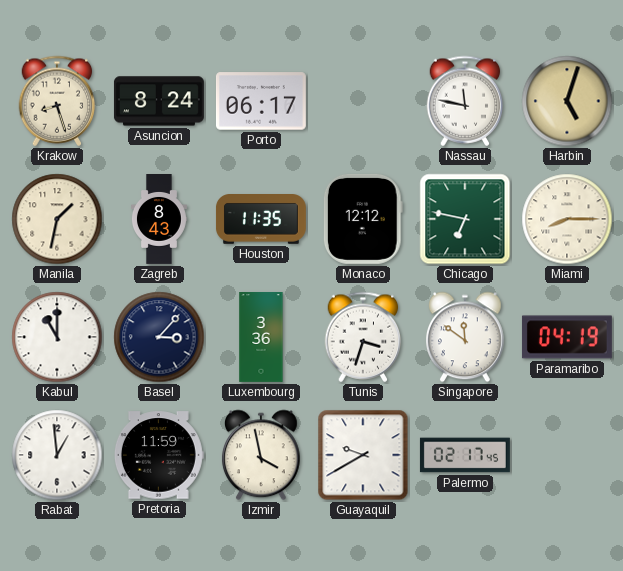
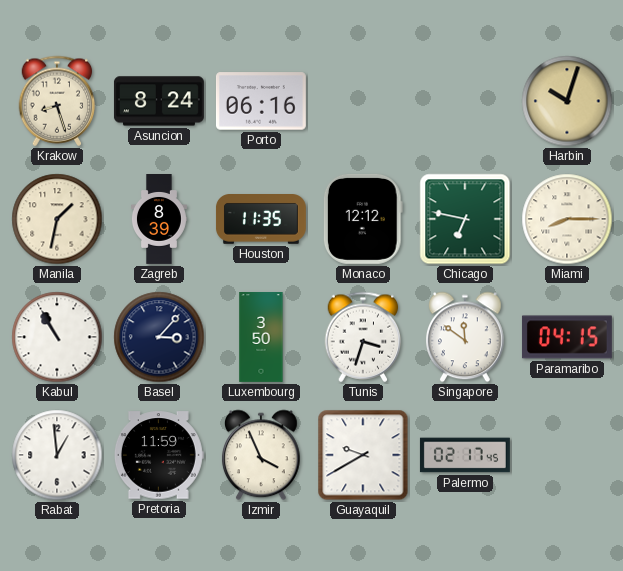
Porto: 06:17 -> 06:16
Nassau: 11:47 -> none
Harbin: 5:03 -> 10:03
Zagreb: 8:43 -> 8:39
Kabul: 11:00 -> 10:55
Luxembourg: 3:36 -> 3:50
Paramaribo: 04:19 -> 04:15
Izmir: 3:58 -> 3:56
